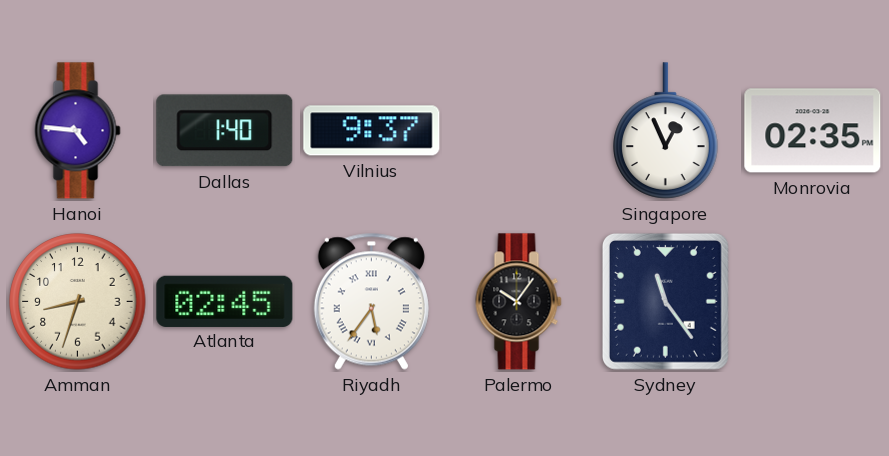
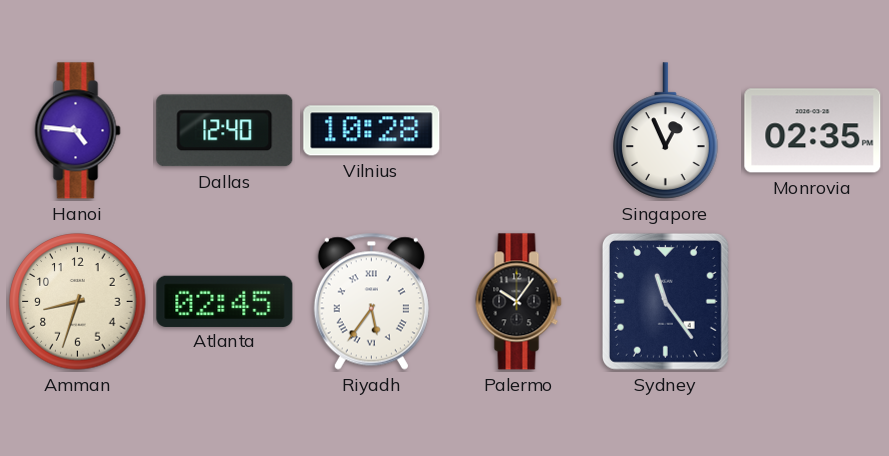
Dallas: 1:40 -> 12:40
Vilnius: 9:37 -> 10:28
